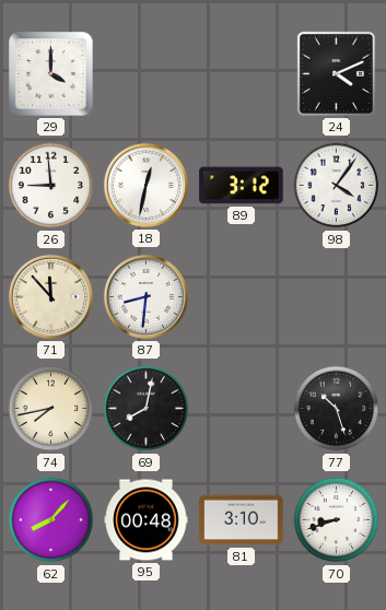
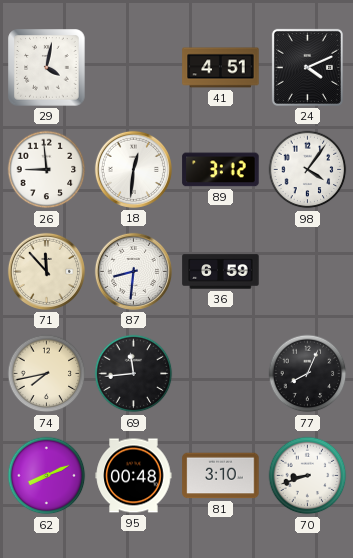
29: 4:00 -> 4:02
41: none -> 4:51
18: 12:32 -> 12:31
36: none -> 6:59
69: 8:02 -> 11:44
77: 10:27 -> 8:04
62: 8:07 -> 8:11
